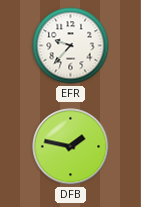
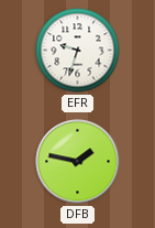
EFR: 9:37 -> 9:33
